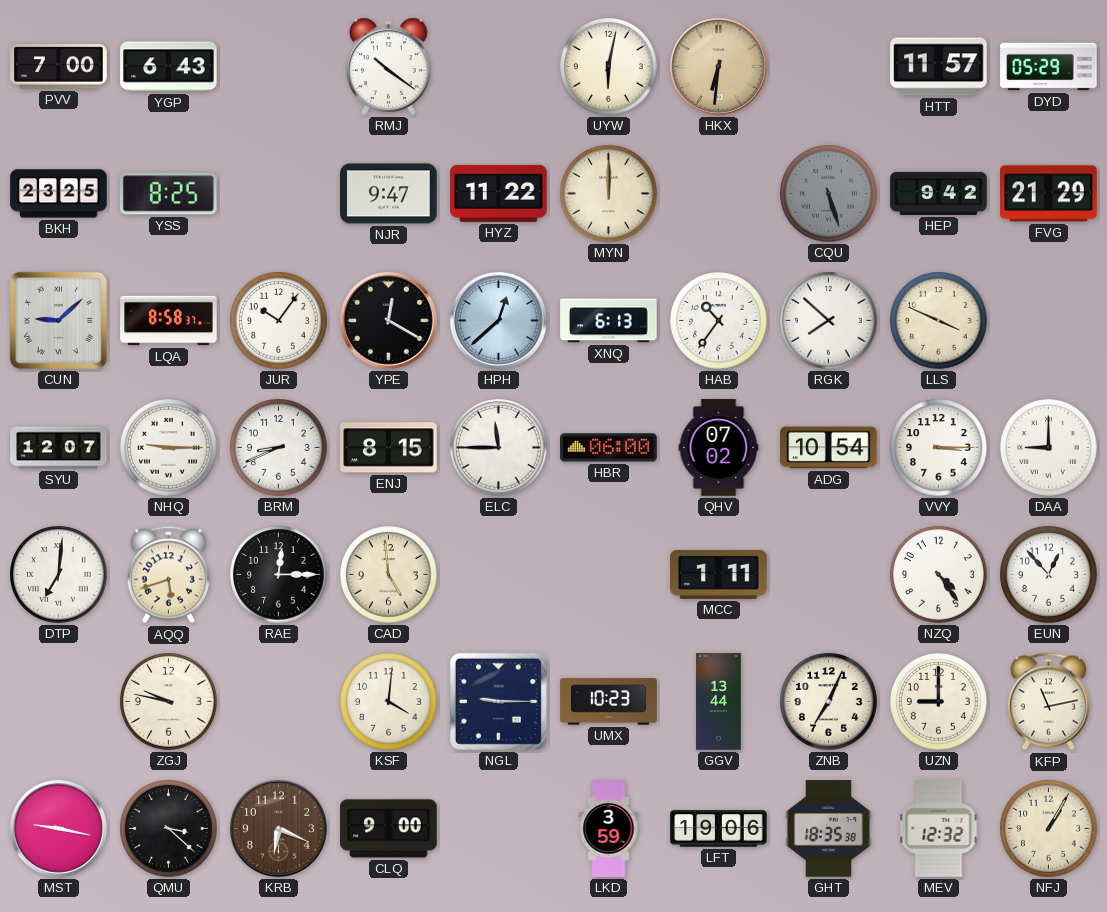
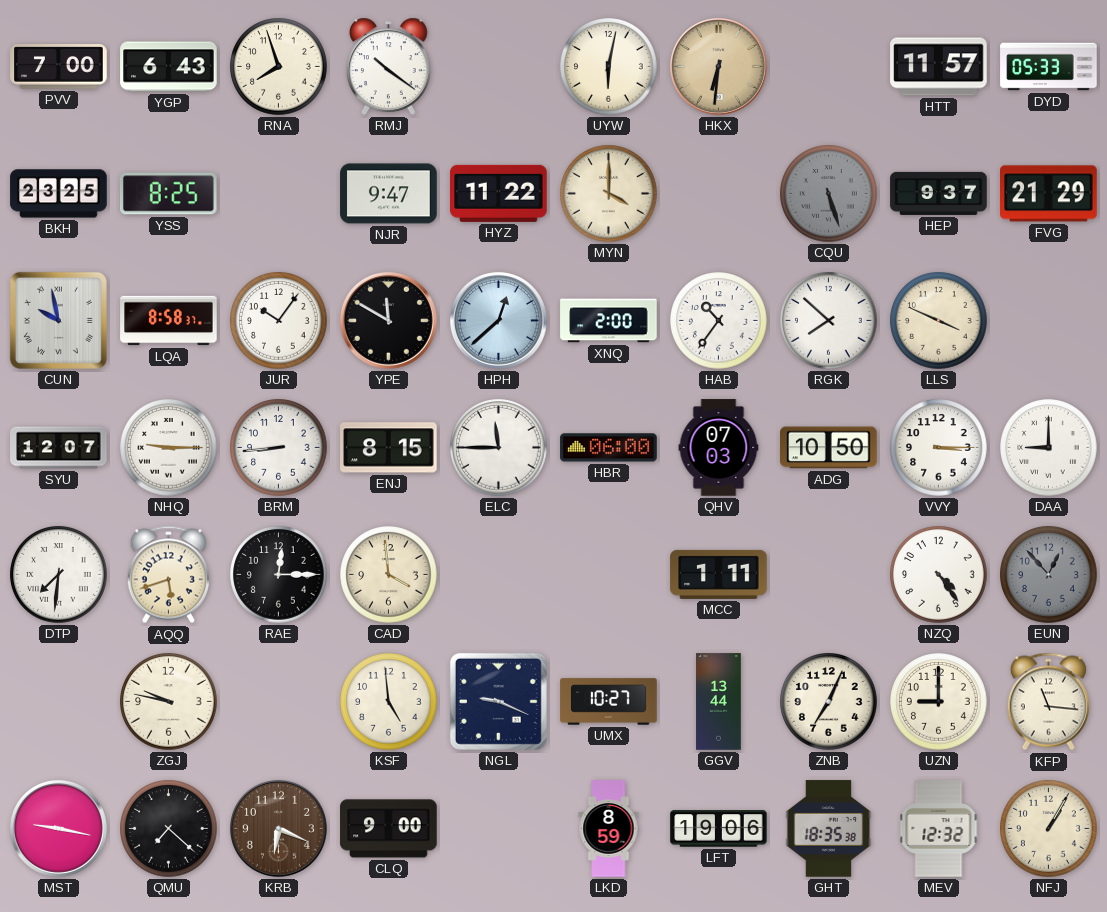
RNA: none -> 7:57
DYD: 05:29 -> 05:33
MYN: 12:00 -> 4:00
HEP: 9:42 -> 9:37
CUN: 9:08 -> 9:58
YPE: 12:20 -> 11:50
XNQ: 6:13 -> 2:00
BRM: 8:41 -> 8:44
QHV: 07:02 -> 07:03
ADG: 10:54 -> 10:50
DTP: 7:01 -> 7:31
CAD: 4:59 -> 3:59
EUN dial: white -> grey
KSF: 4:01 -> 4:59
NGL: 9:15 -> 9:19
UMX: 10:23 -> 10:27
KFP: 11:13 -> 11:16
QMU: 3:22 -> 7:22
LKD: 3:59 -> 8:59
